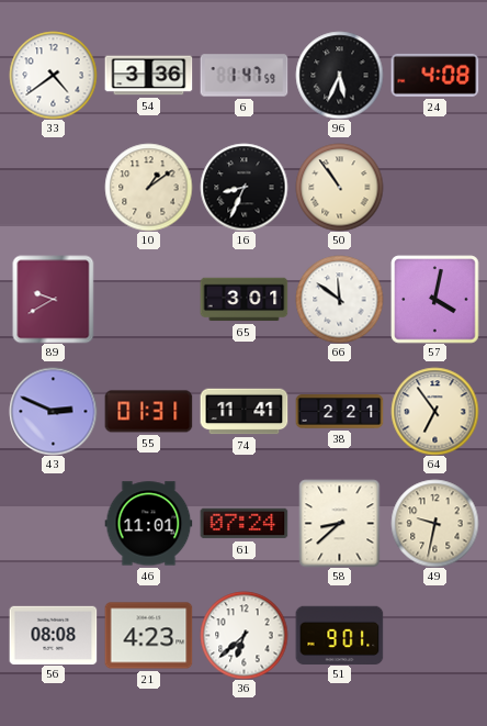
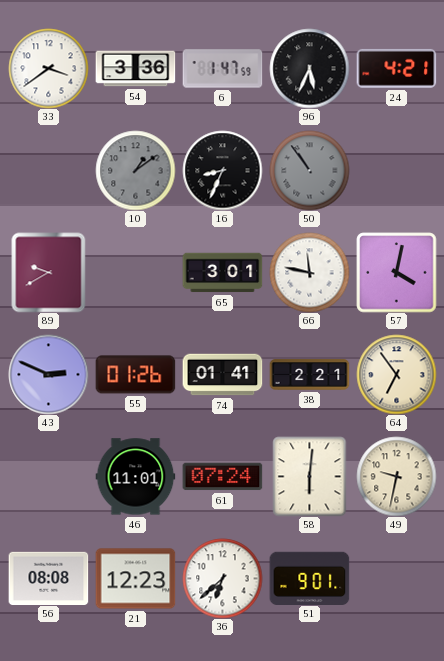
33: 4:39 -> 3:39
24: 4:08 -> 4:21
10 dial: cream -> grey
50 dial: cream -> grey
66: 11:51 -> 11:47
55: 01:31 -> 01:26
74: 11:41 -> 01:41
58: 8:38 -> 6:01
21: 4:23 -> 12:23
